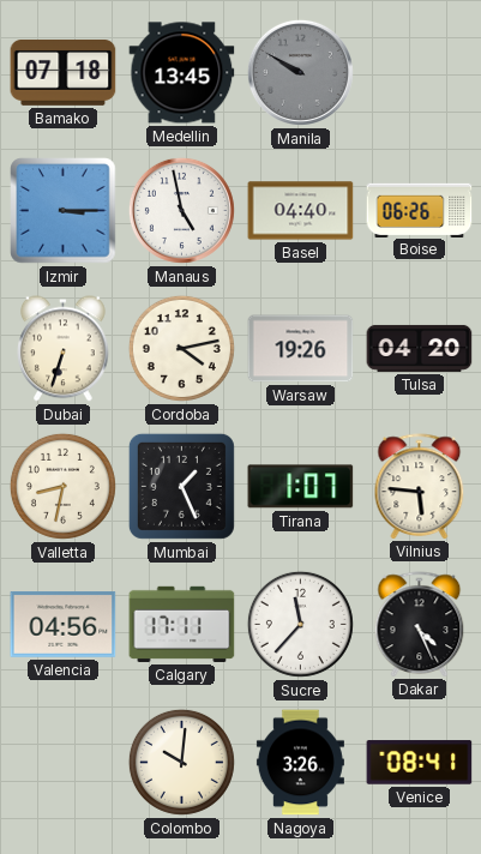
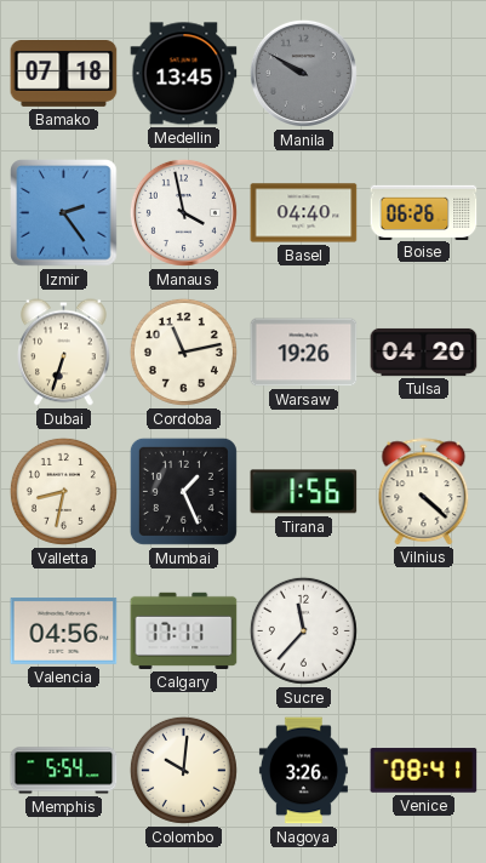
Izmir: 3:15 -> 2:24
Manaus: 4:58 -> 3:58
Cordoba: 4:13 -> 11:13
Tirana: 1:07 -> 1:56
Vilnius: 5:46 -> 4:22
Dakar: 4:26 -> none
Memphis: none -> 5:54
